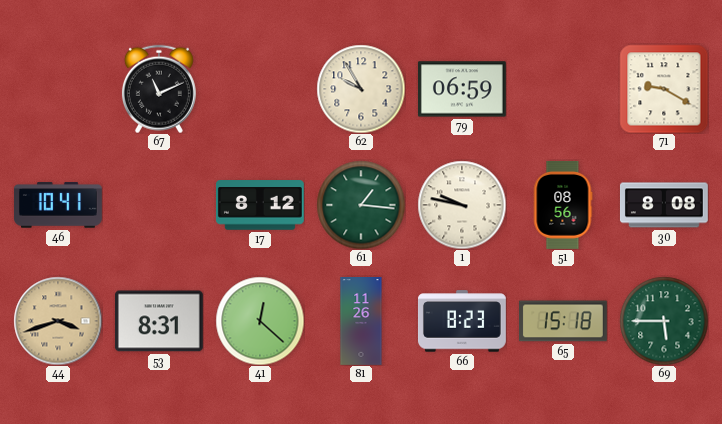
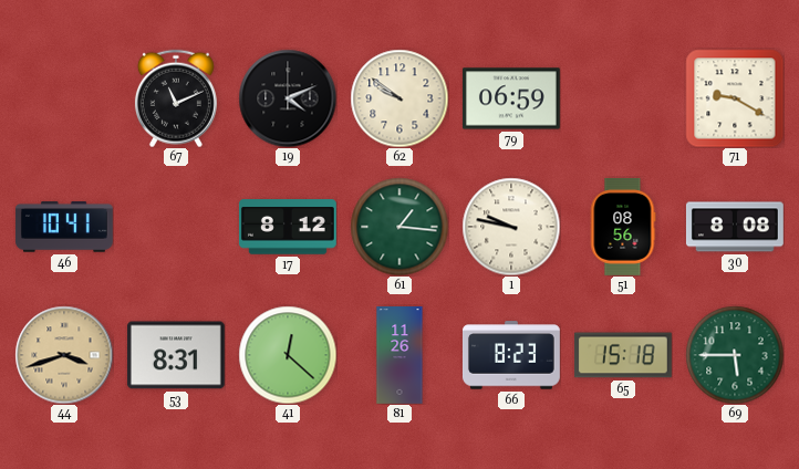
19: none -> 4:11
62: 9:55 -> 9:51
